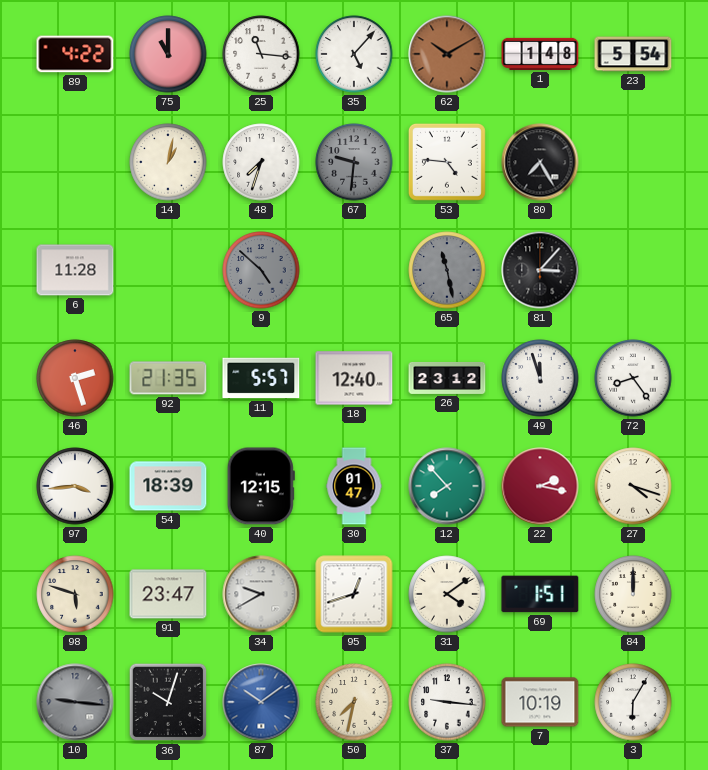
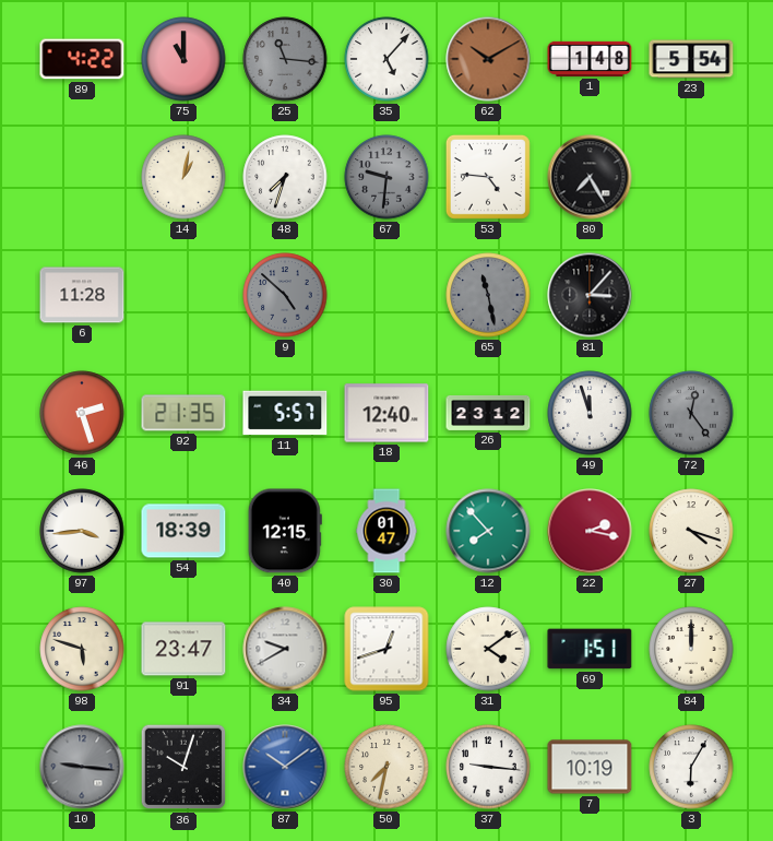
25 dial: white -> grey
72: 8:24 -> 12:24
72 dial: white -> grey
